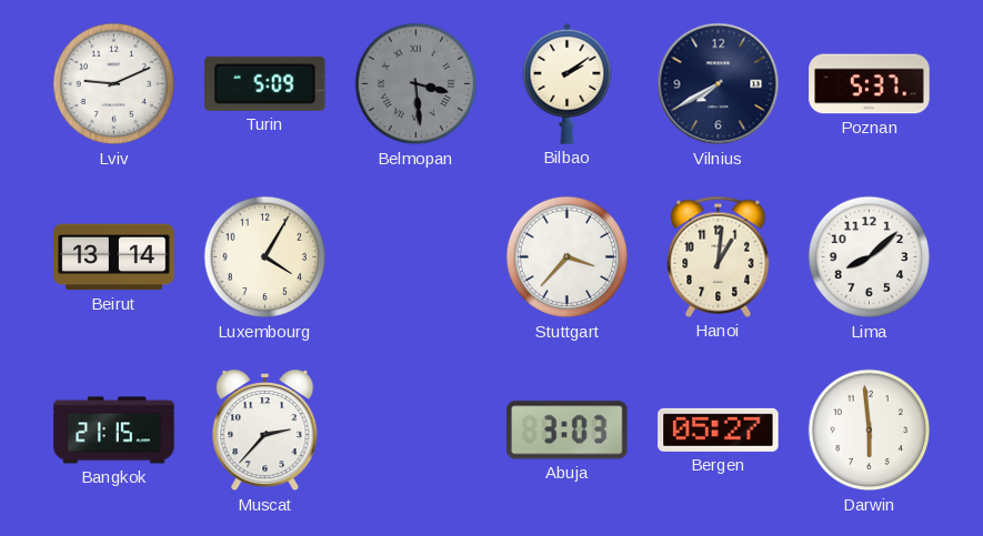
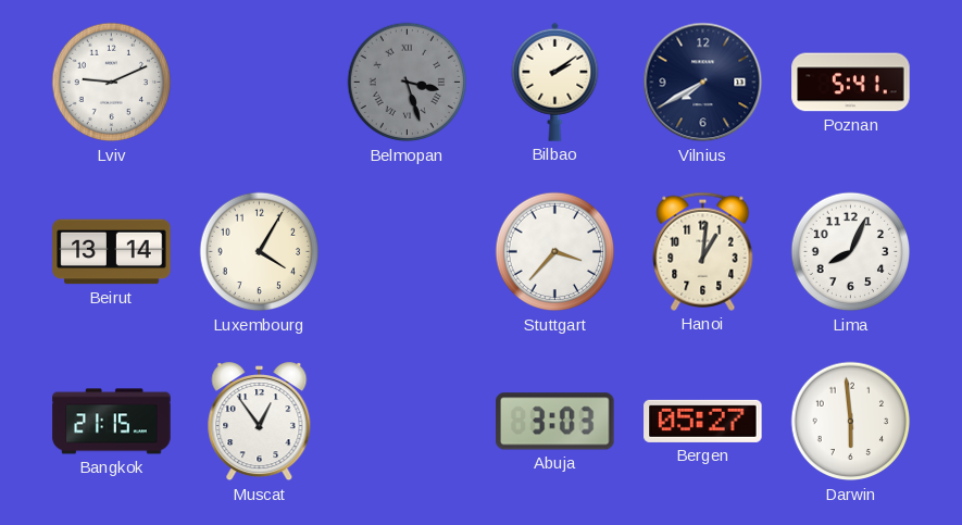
Turin: 5:09 -> none
Belmopan: 3:29 -> 3:27
Poznan: 5:37 -> 5:41
Lima: 8:08 -> 8:04
Muscat: 2:37 -> 12:54
